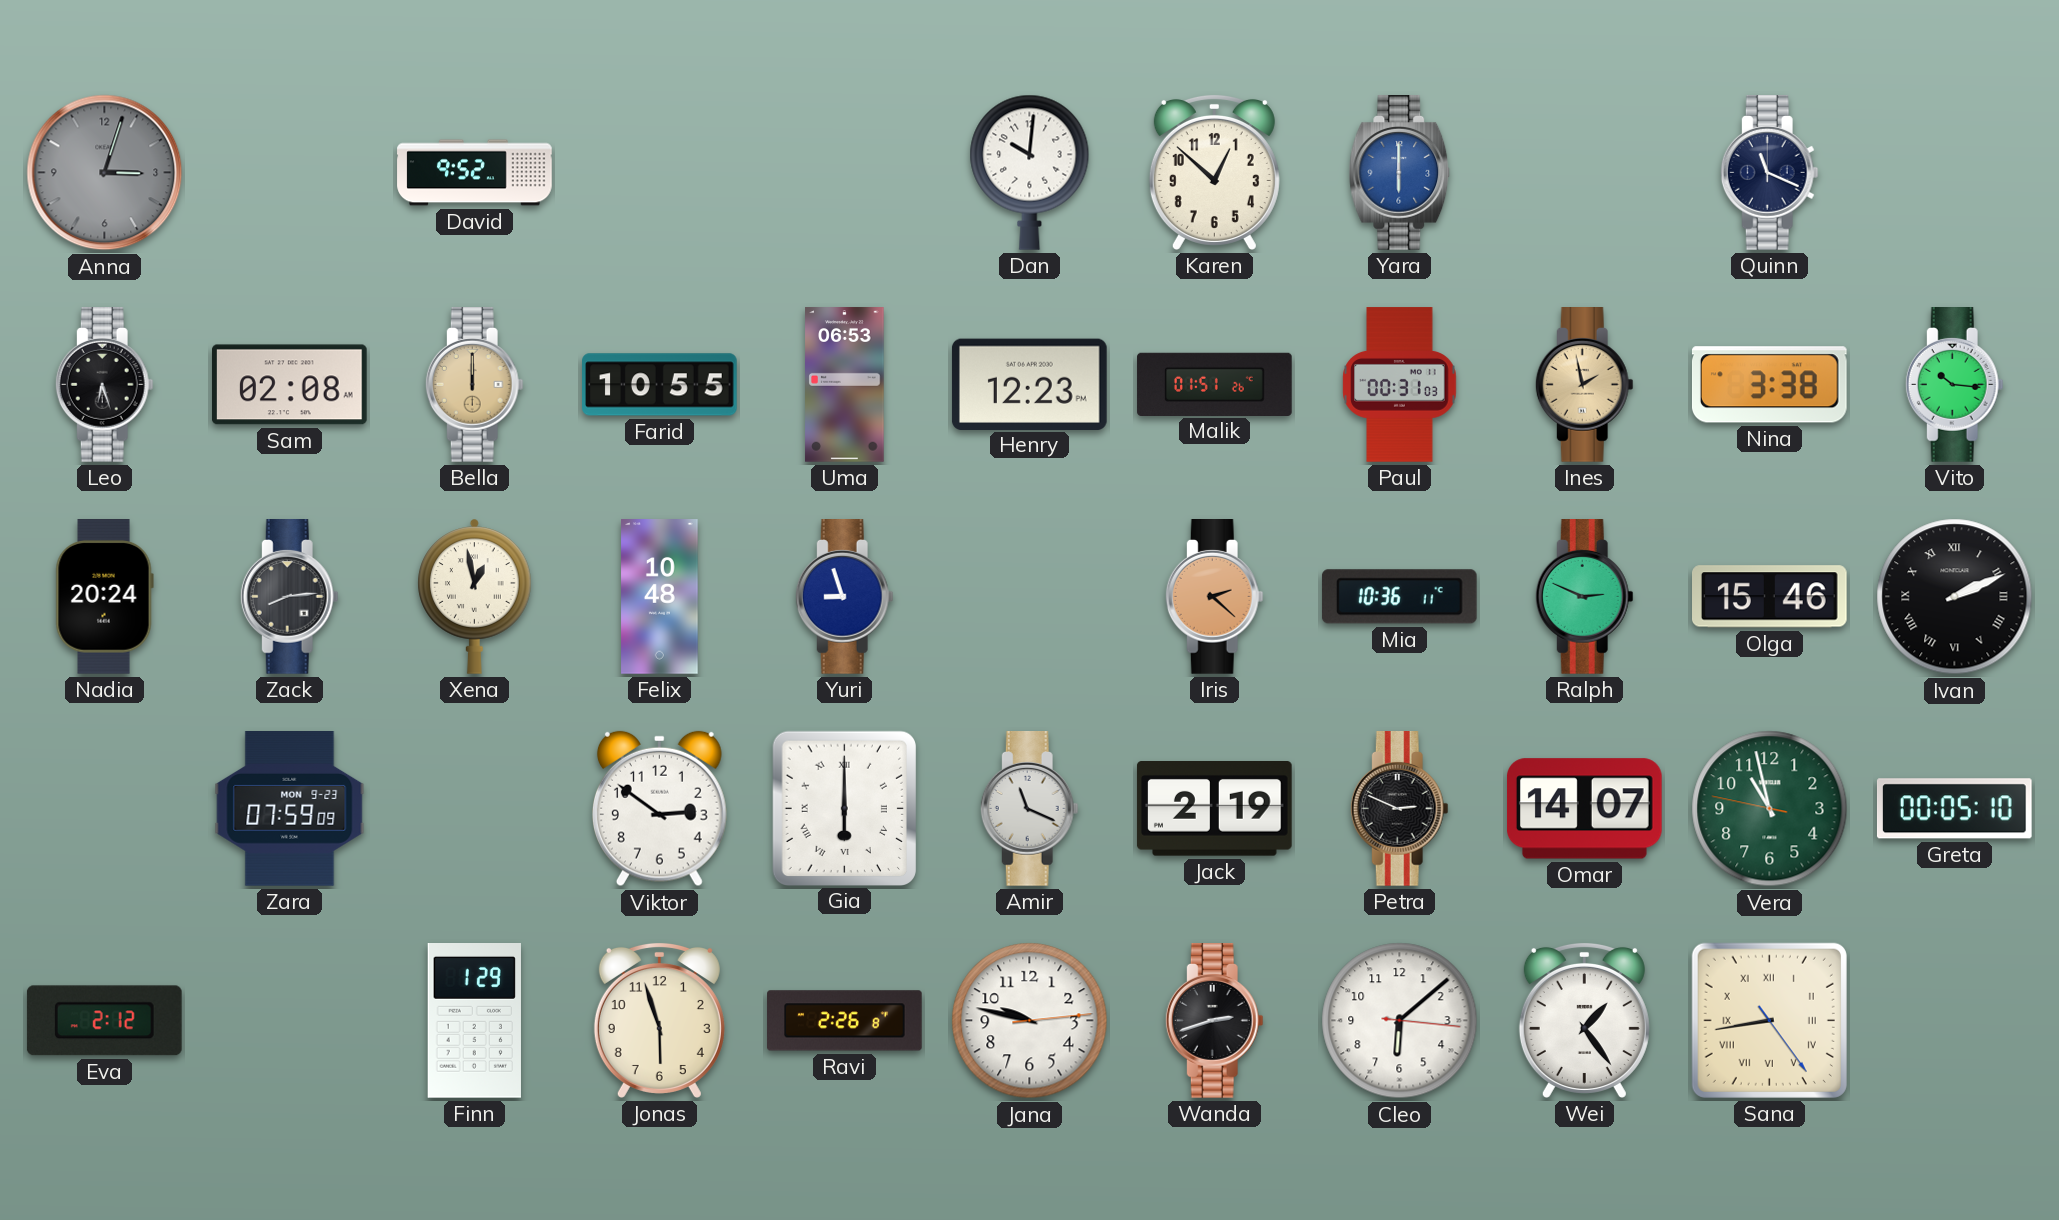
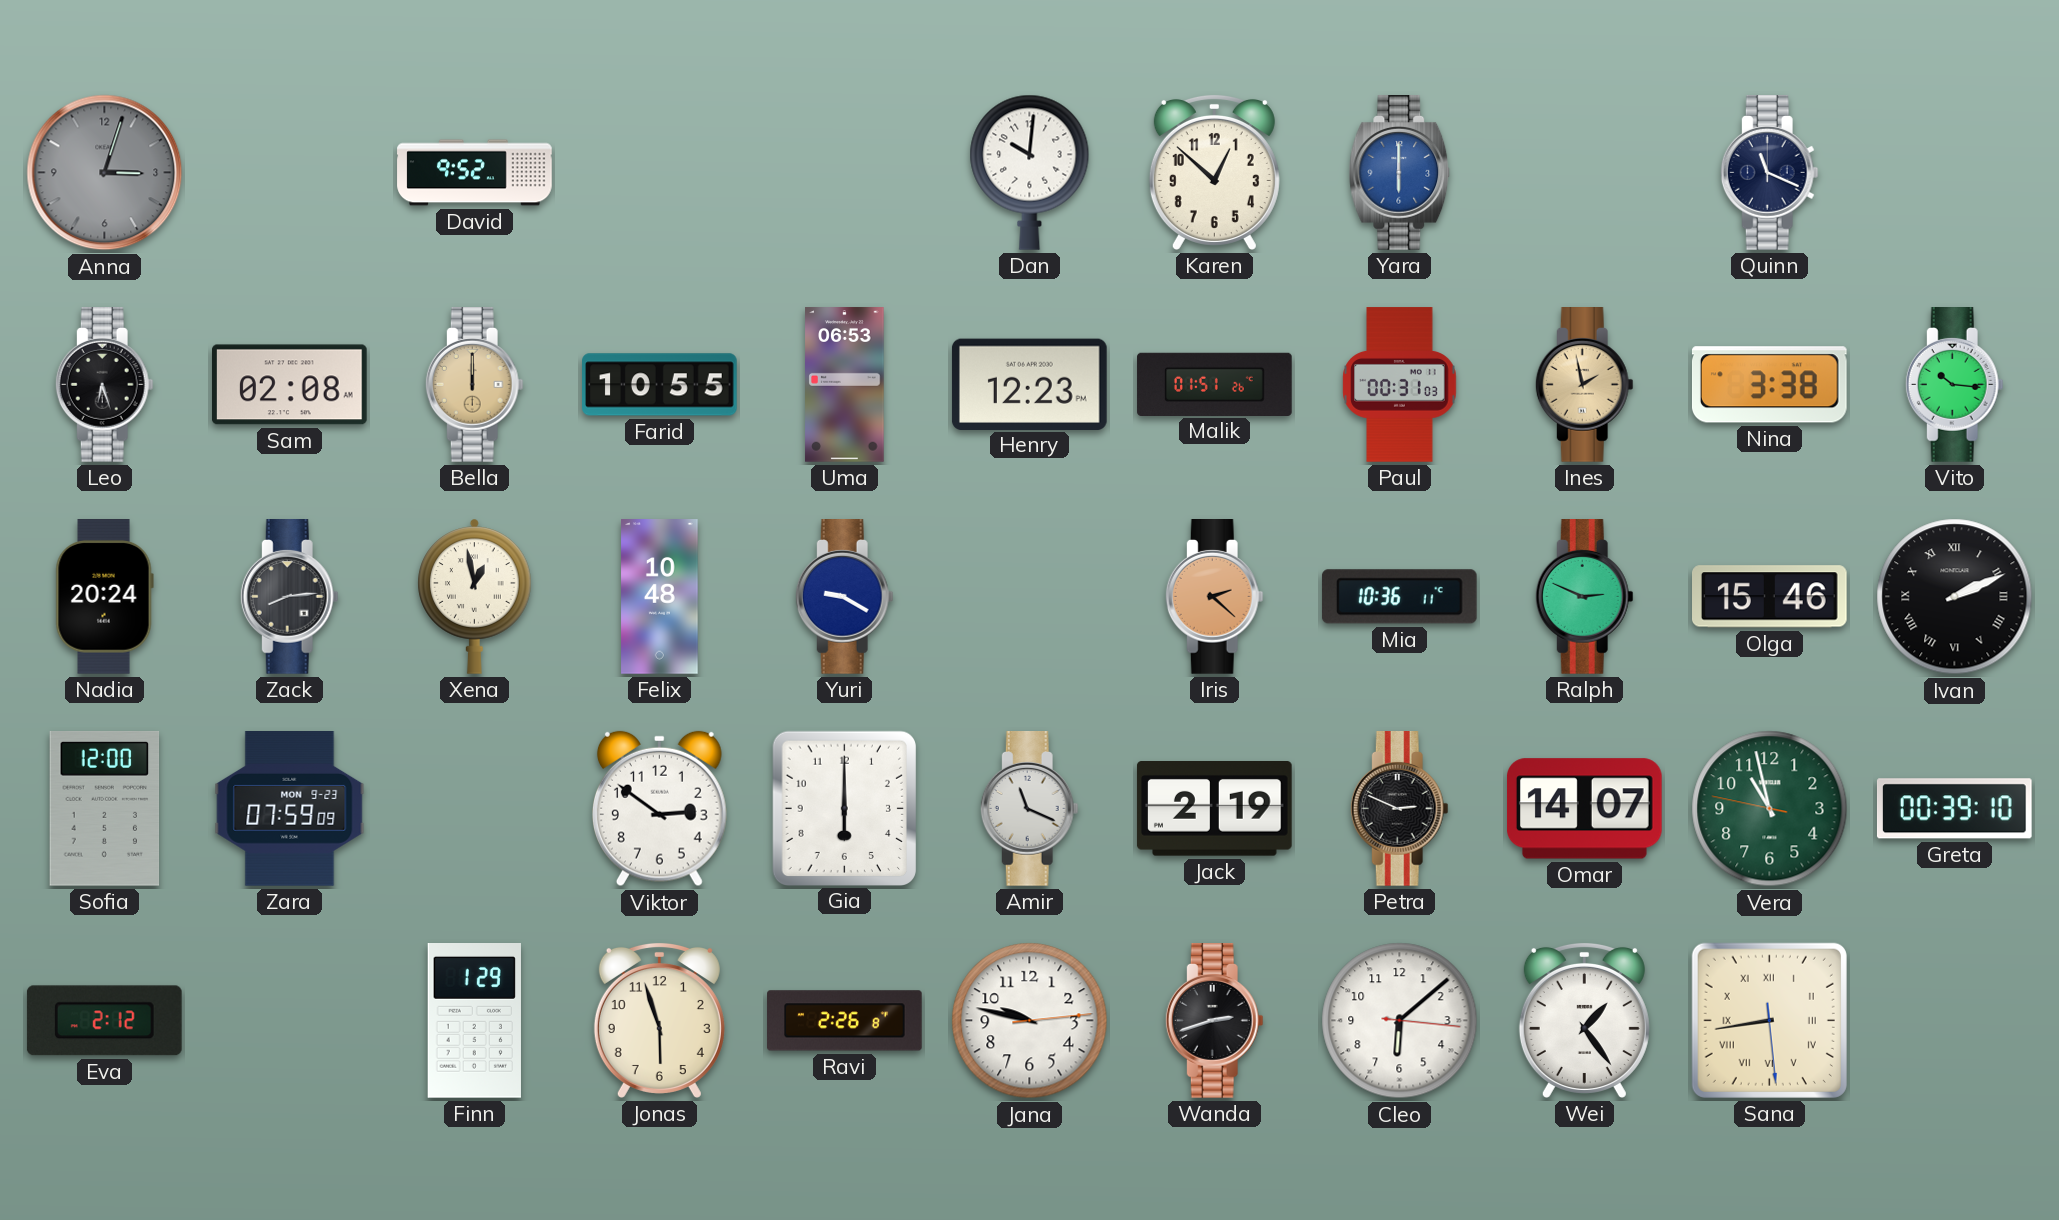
Yuri: 8:57 -> 9:20
Sofia: none -> 12:00
Gia numerals: Roman -> Arabic
Greta: 00:05 -> 00:39
Sana: 8:43:24 -> 8:43:29
